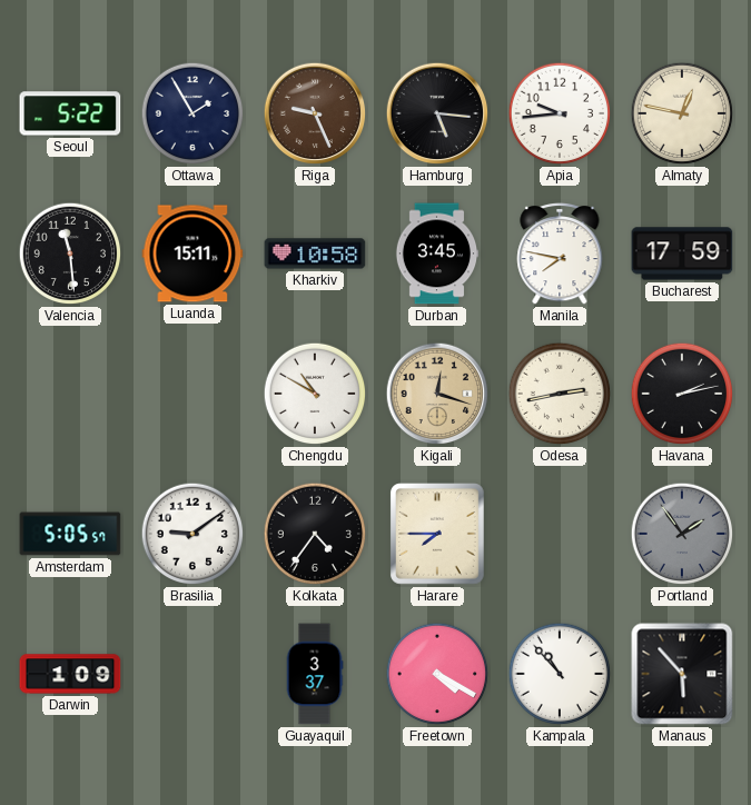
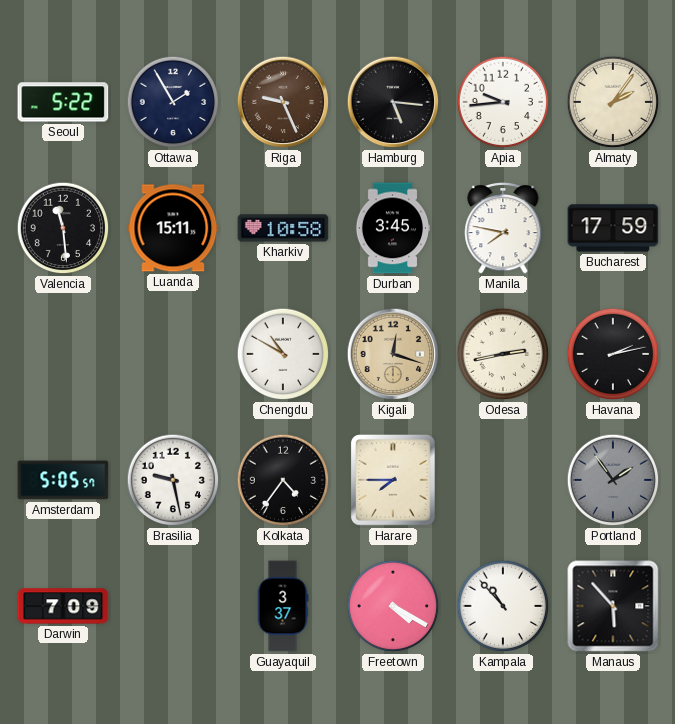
Almaty: 12:47 -> 2:06
Brasilia: 9:09 -> 9:28
Darwin: 1:09 -> 7:09
